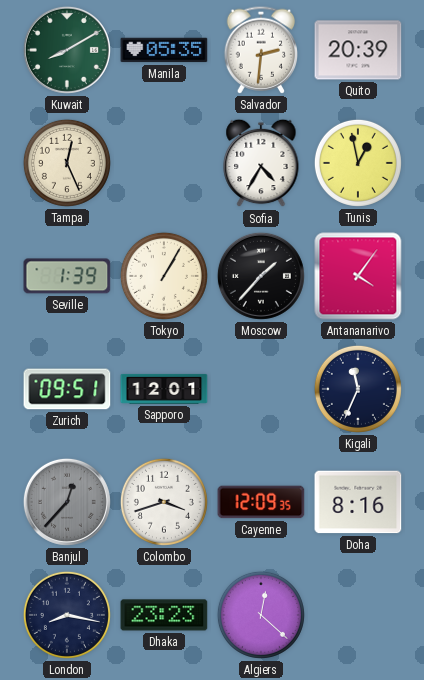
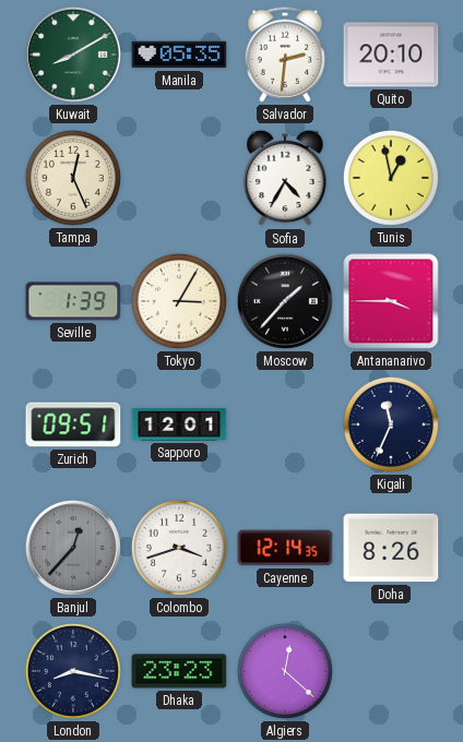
Quito: 20:39 -> 20:10
Tokyo: 1:05 -> 3:05
Antananarivo: 4:06 -> 3:45
Cayenne: 12:09 -> 12:14
Doha: 8:16 -> 8:26
